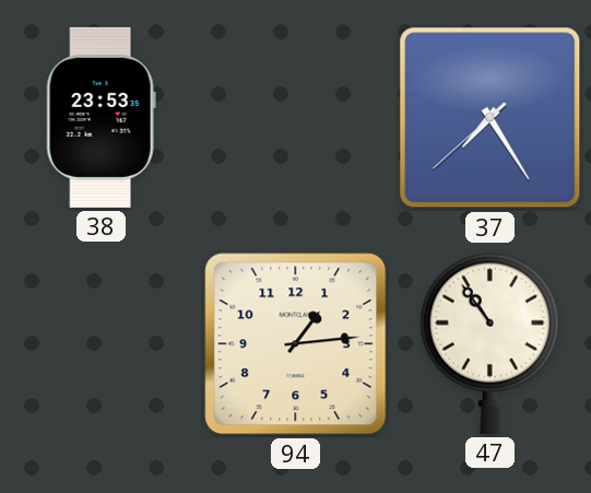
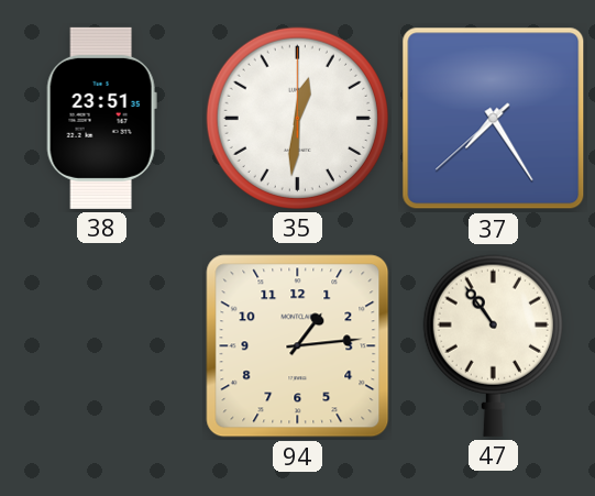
38: 23:53 -> 23:51
35: none -> 12:31
